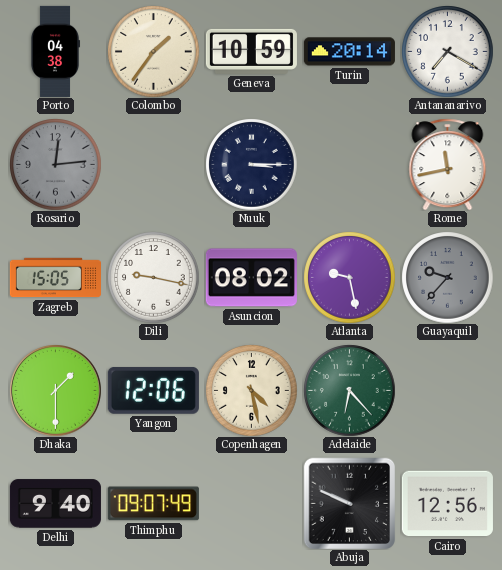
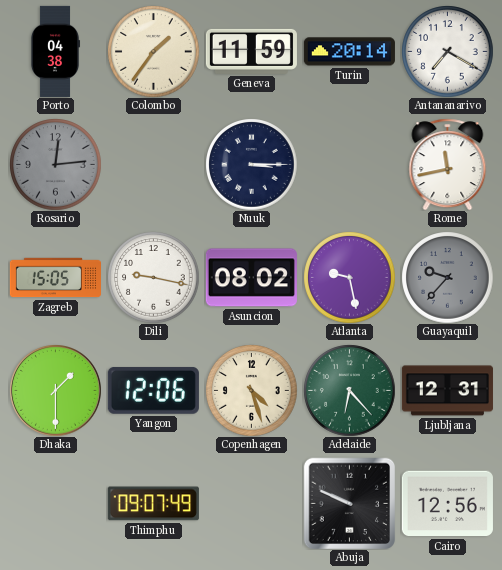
Geneva: 10:59 -> 11:59
Copenhagen: 4:28 -> 4:27
Ljubljana: none -> 12:31
Delhi: 9:40 -> none
